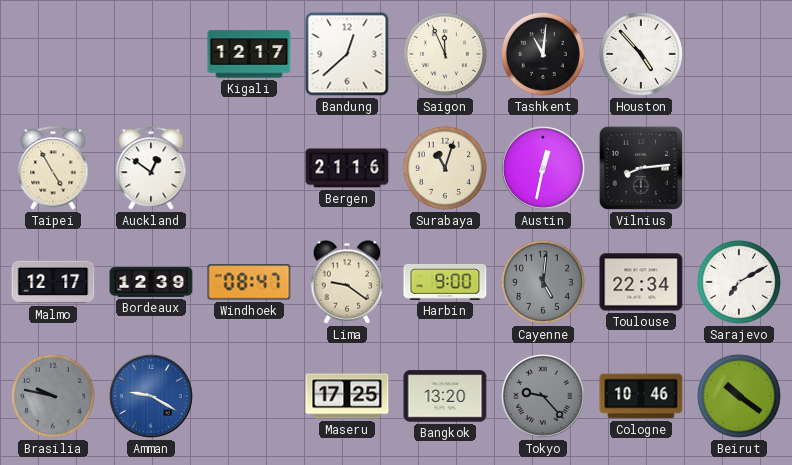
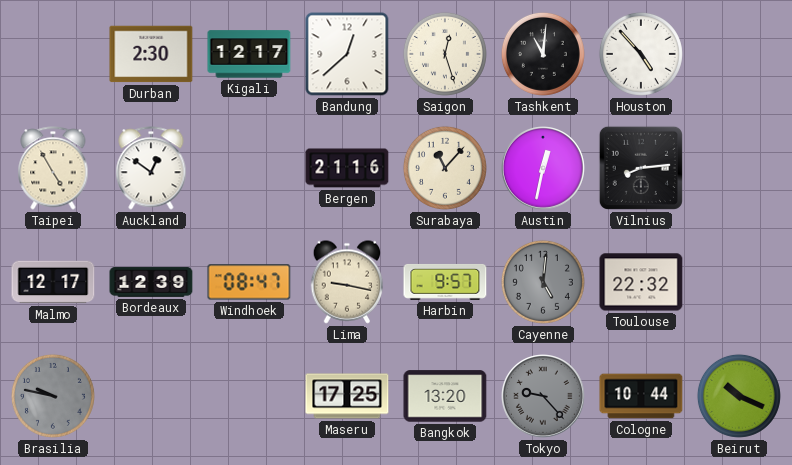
Durban: none -> 2:30
Saigon: 11:56 -> 12:27
Surabaya: 11:03 -> 11:07
Lima: 9:21 -> 9:17
Harbin: 9:00 -> 9:57
Toulouse: 22:34 -> 22:32
Sarajevo: 7:10 -> none
Amman: 9:20 -> none
Cologne: 10:46 -> 10:44
Beirut: 10:21 -> 10:19
